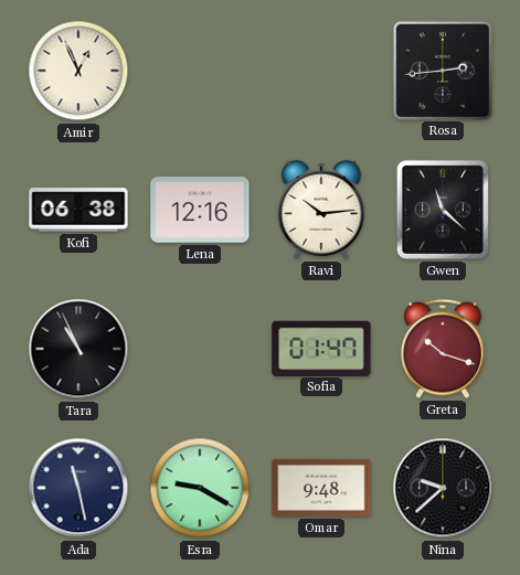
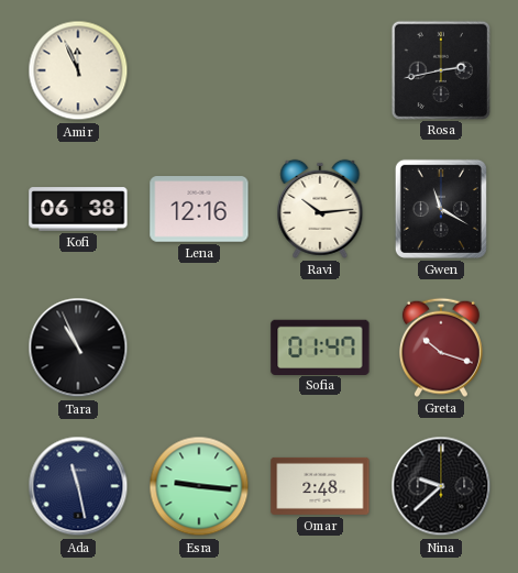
Amir: 12:56 -> 11:56
Rosa: 2:44 -> 2:43
Gwen: 11:22 -> 11:20
Esra: 9:20 -> 9:16
Omar: 9:48 -> 2:48
